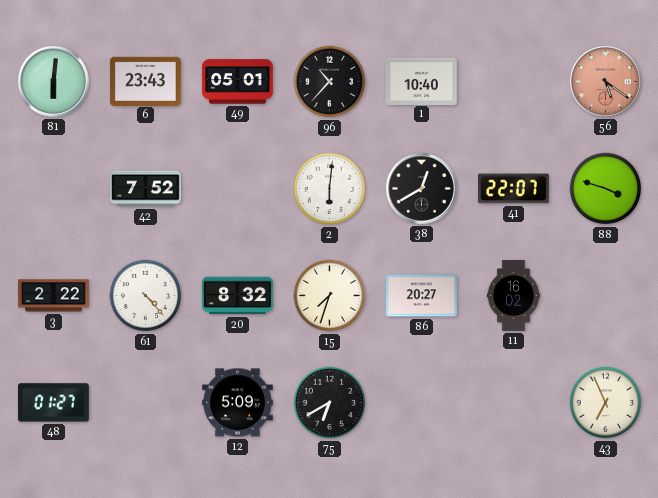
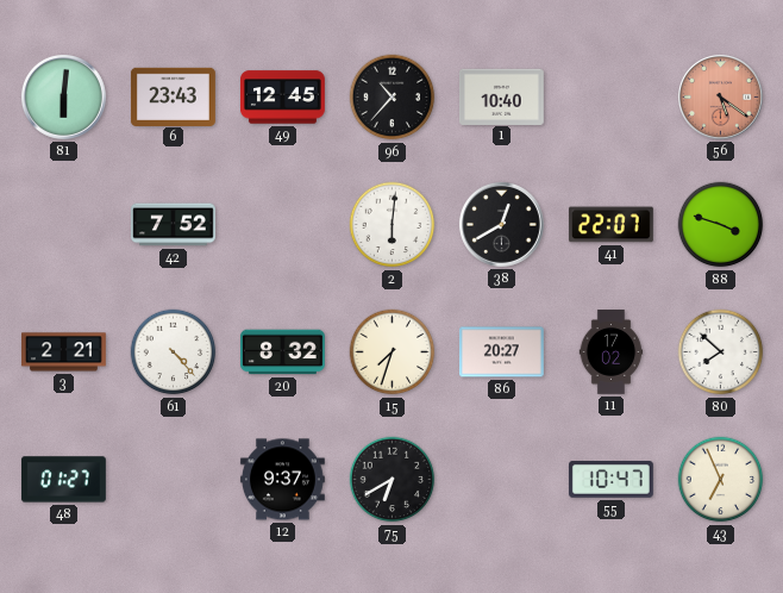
49: 05:01 -> 12:45
3: 2:22 -> 2:21
11: 16:02 -> 17:02
80: none -> 7:52
12: 5:09 -> 9:37
55: none -> 10:47
